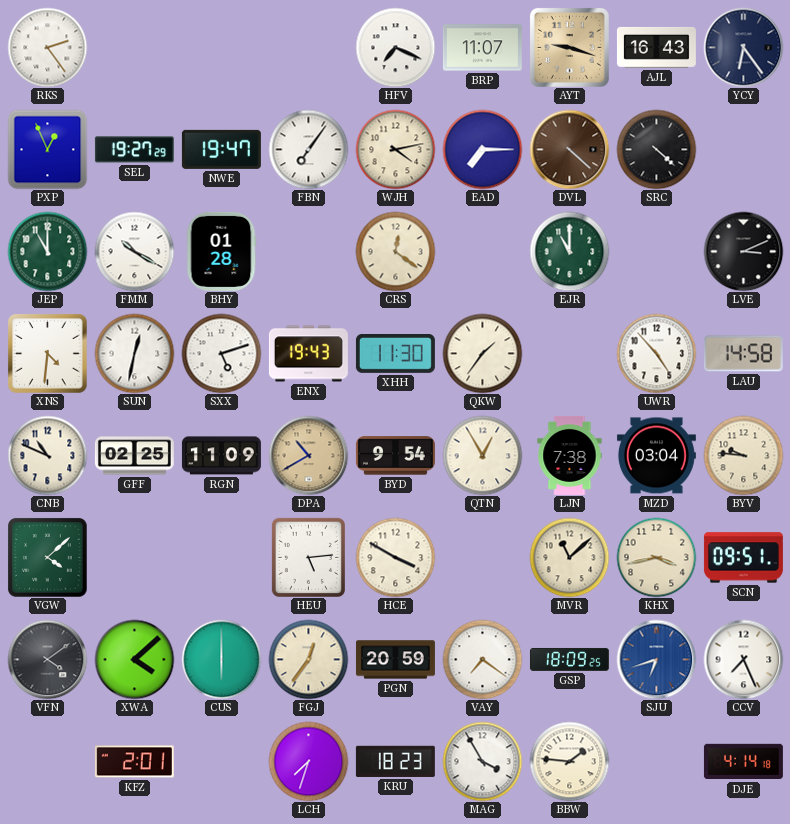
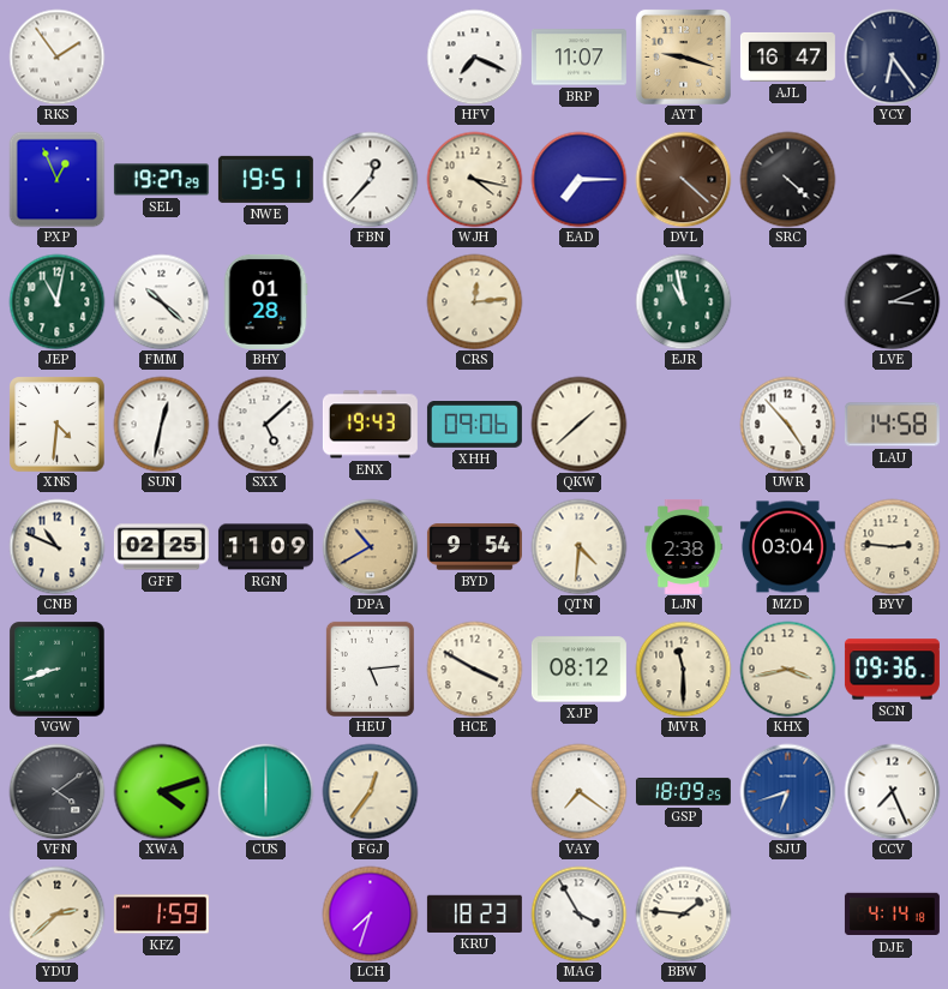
RKS: 2:24 -> 1:54
AJL: 16:43 -> 16:47
NWE: 19:47 -> 19:51
FBN: 7:06 -> 12:37
WJH: 4:13 -> 4:17
JEP: 11:00 -> 11:02
FMM: 10:20 -> 10:22
CRS: 12:21 -> 12:14
EJR: 11:00 -> 10:58
SXX: 5:12 -> 5:08
XHH: 11:30 -> 09:06
QKW: 1:36 -> 1:38
QTN: 12:55 -> 4:31
LJN: 7:38 -> 2:38
BYV: 9:46 -> 2:46
VGW: 4:08 -> 8:42
XJP: none -> 08:12
MVR: 11:08 -> 11:30
SCN: 09:51 -> 09:36
XWA: 4:08 -> 4:12
PGN: 20:59 -> none
YDU: none -> 2:38
KFZ: 2:01 -> 1:59
